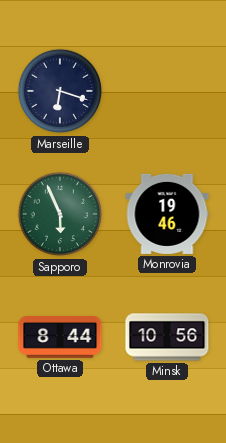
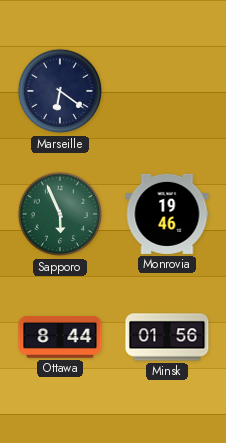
Marseille: 6:18 -> 6:21
Minsk: 10:56 -> 01:56
